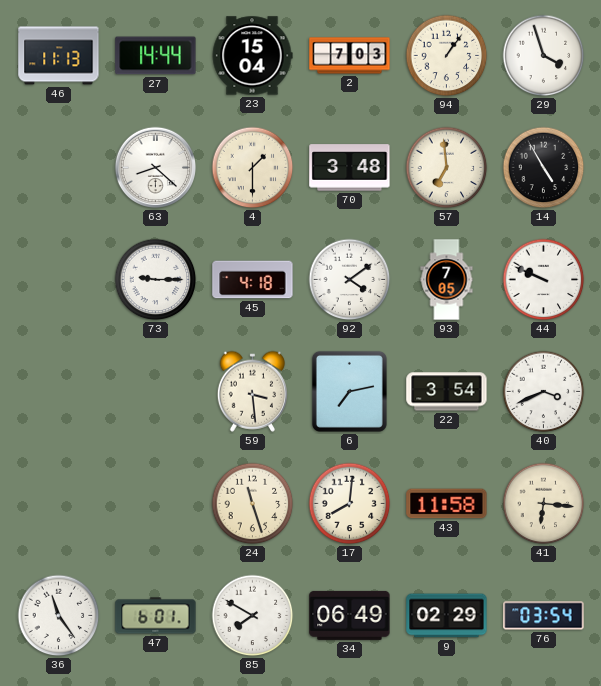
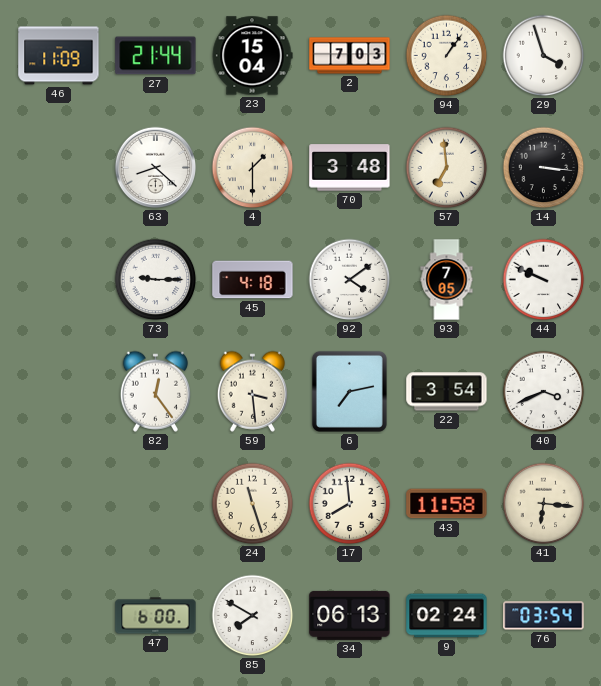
46: 11:13 -> 11:09
27: 14:44 -> 21:44
14: 4:55 -> 3:16
82: none -> 12:24
17: 8:01 -> 7:59
36: 11:24 -> none
47: 6:01 -> 6:00
34: 06:49 -> 06:13
9: 02:29 -> 02:24
